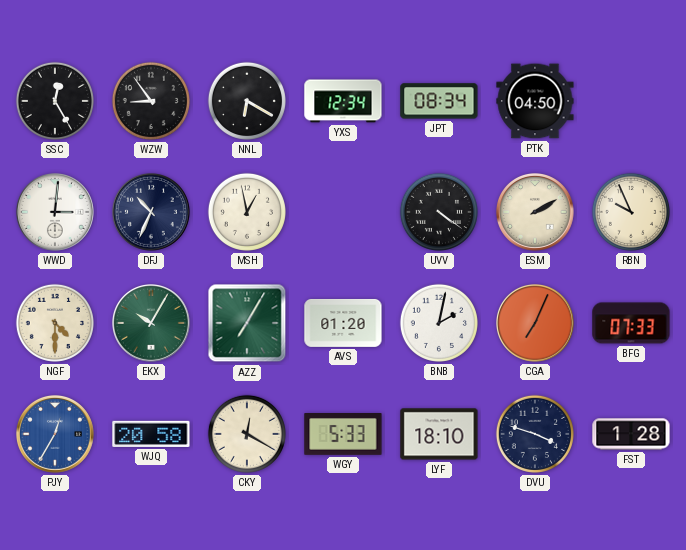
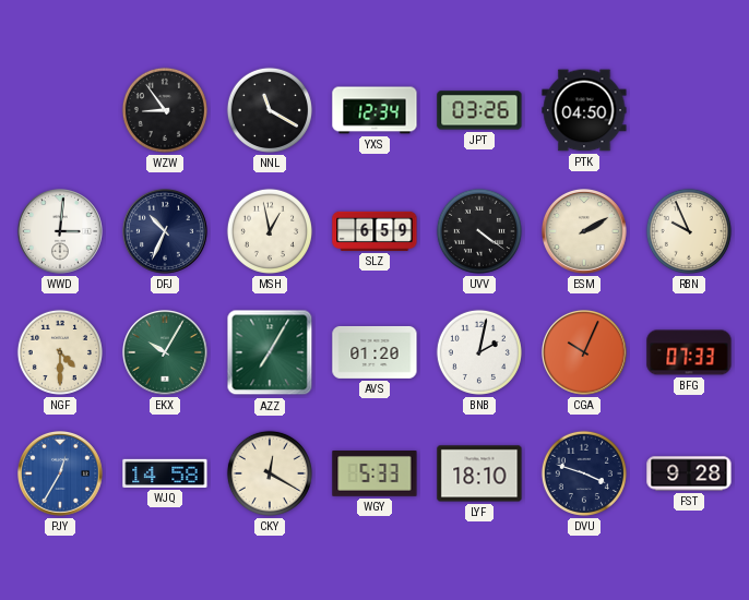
SSC: 12:25 -> none
NNL: 6:20 -> 11:20
JPT: 08:34 -> 03:26
SLZ: none -> 6:59
CGA: 7:04 -> 10:04
WJQ: 20:58 -> 14:58
FST: 1:28 -> 9:28
